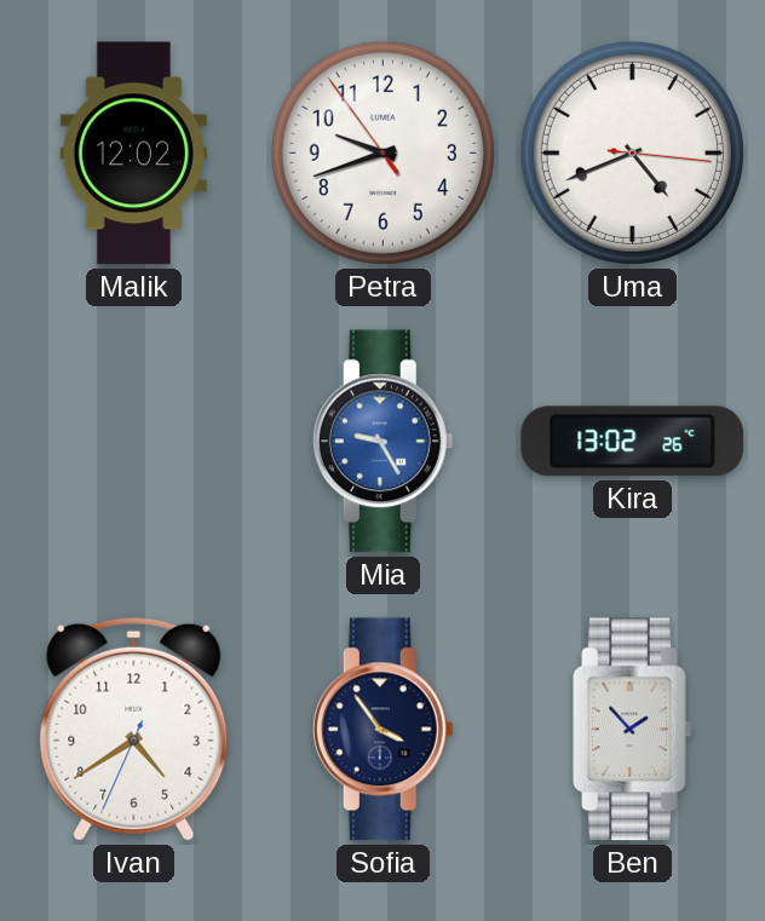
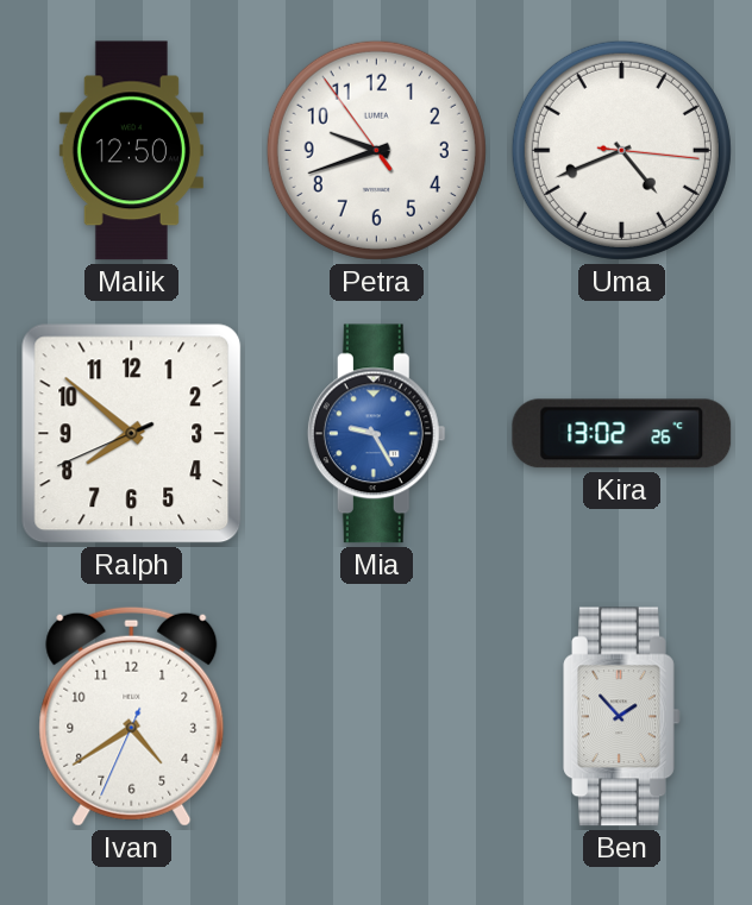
Malik: 12:02 -> 12:50
Ralph: none -> 7:51
Sofia: 3:54 -> none
